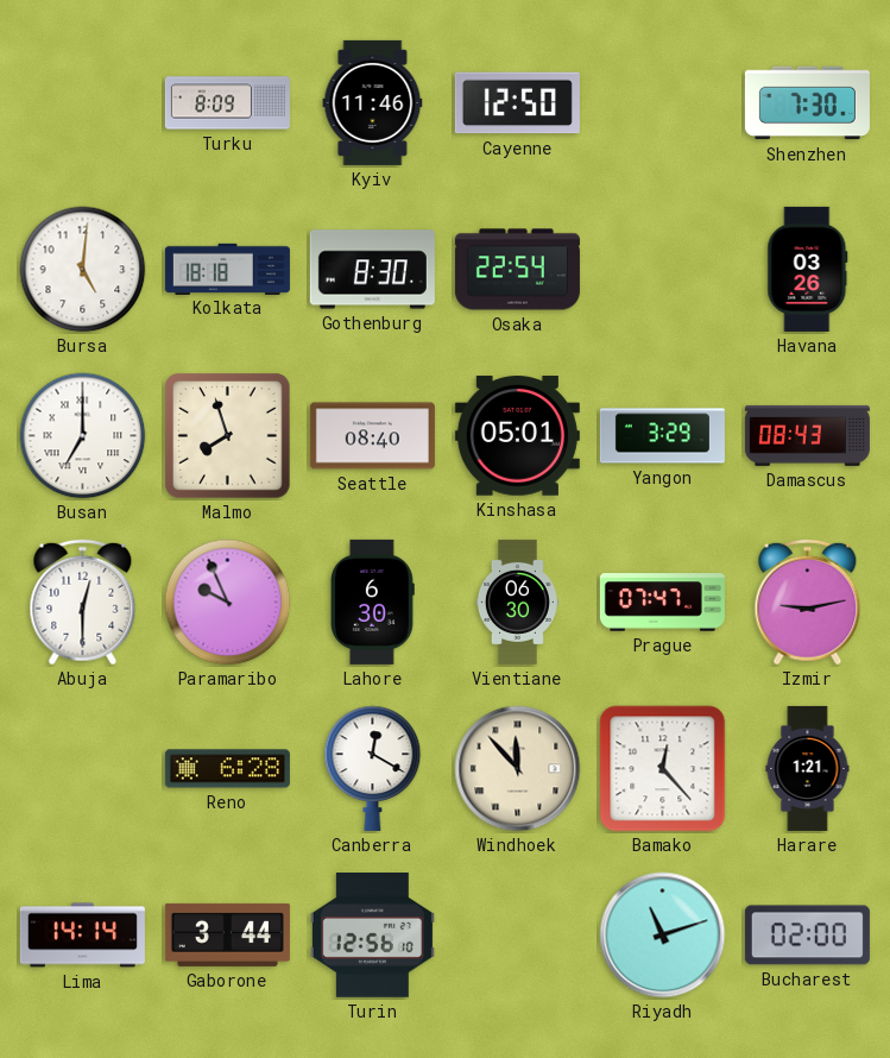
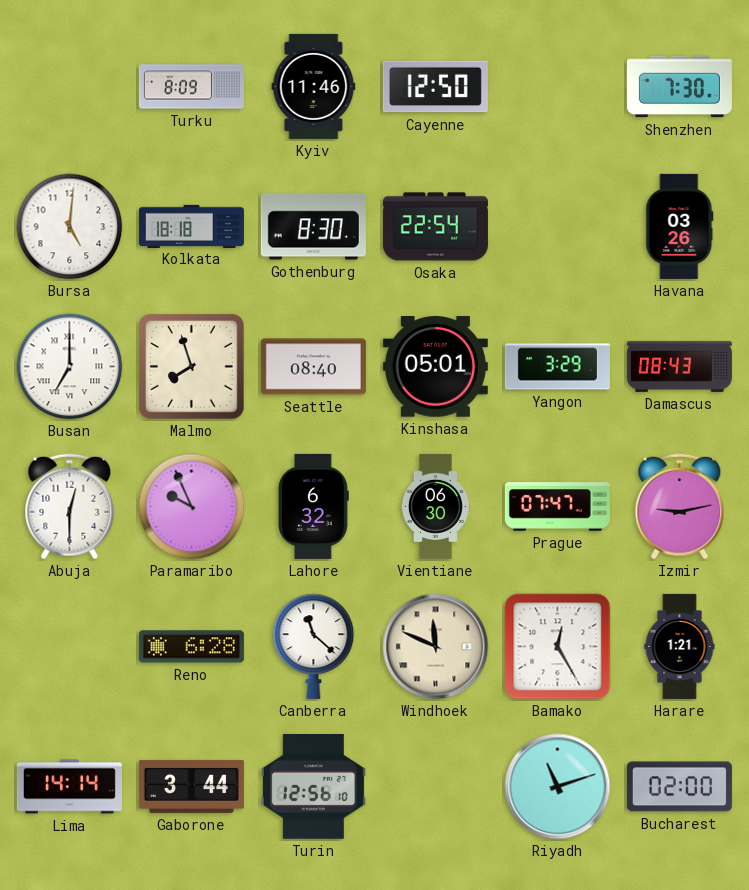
Lahore: 6:30 -> 6:32
Canberra: 12:20 -> 11:22
Windhoek: 11:53 -> 11:49
Bamako: 12:23 -> 12:25
